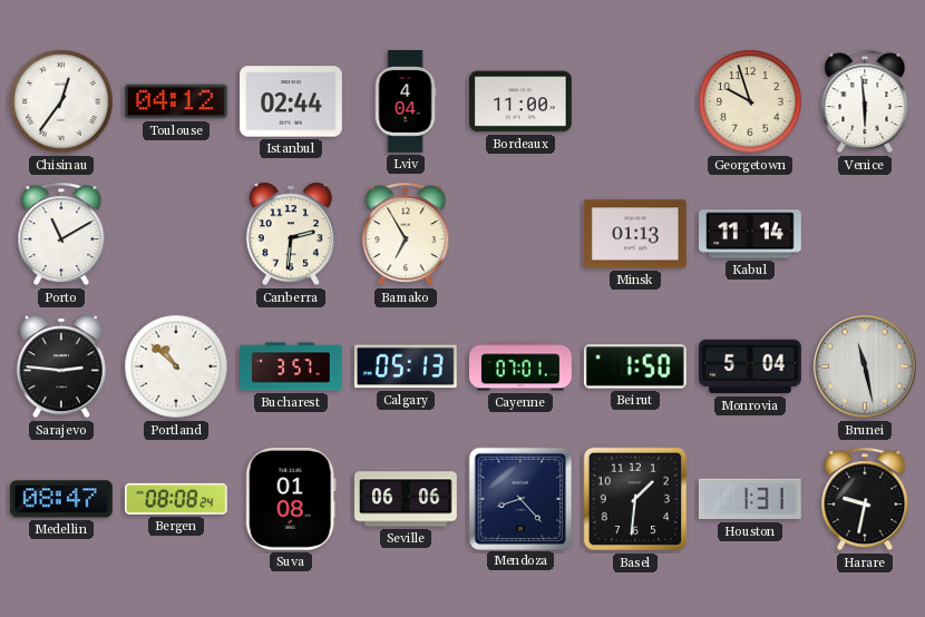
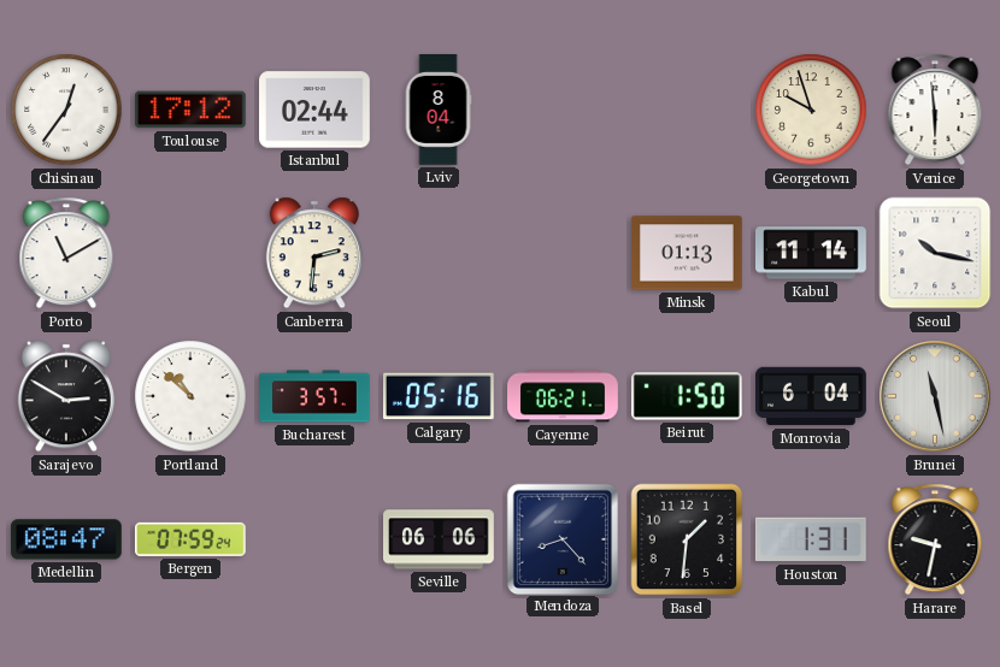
Toulouse: 04:12 -> 17:12
Lviv: 4:04 -> 8:04
Bordeaux: 11:00 -> none
Bamako: 6:55 -> none
Seoul: none -> 10:17
Sarajevo: 2:46 -> 2:50
Calgary: 05:13 -> 05:16
Cayenne: 07:01 -> 06:21
Monrovia: 5:04 -> 6:04
Bergen: 08:08 -> 07:59
Suva: 01:08 -> none
